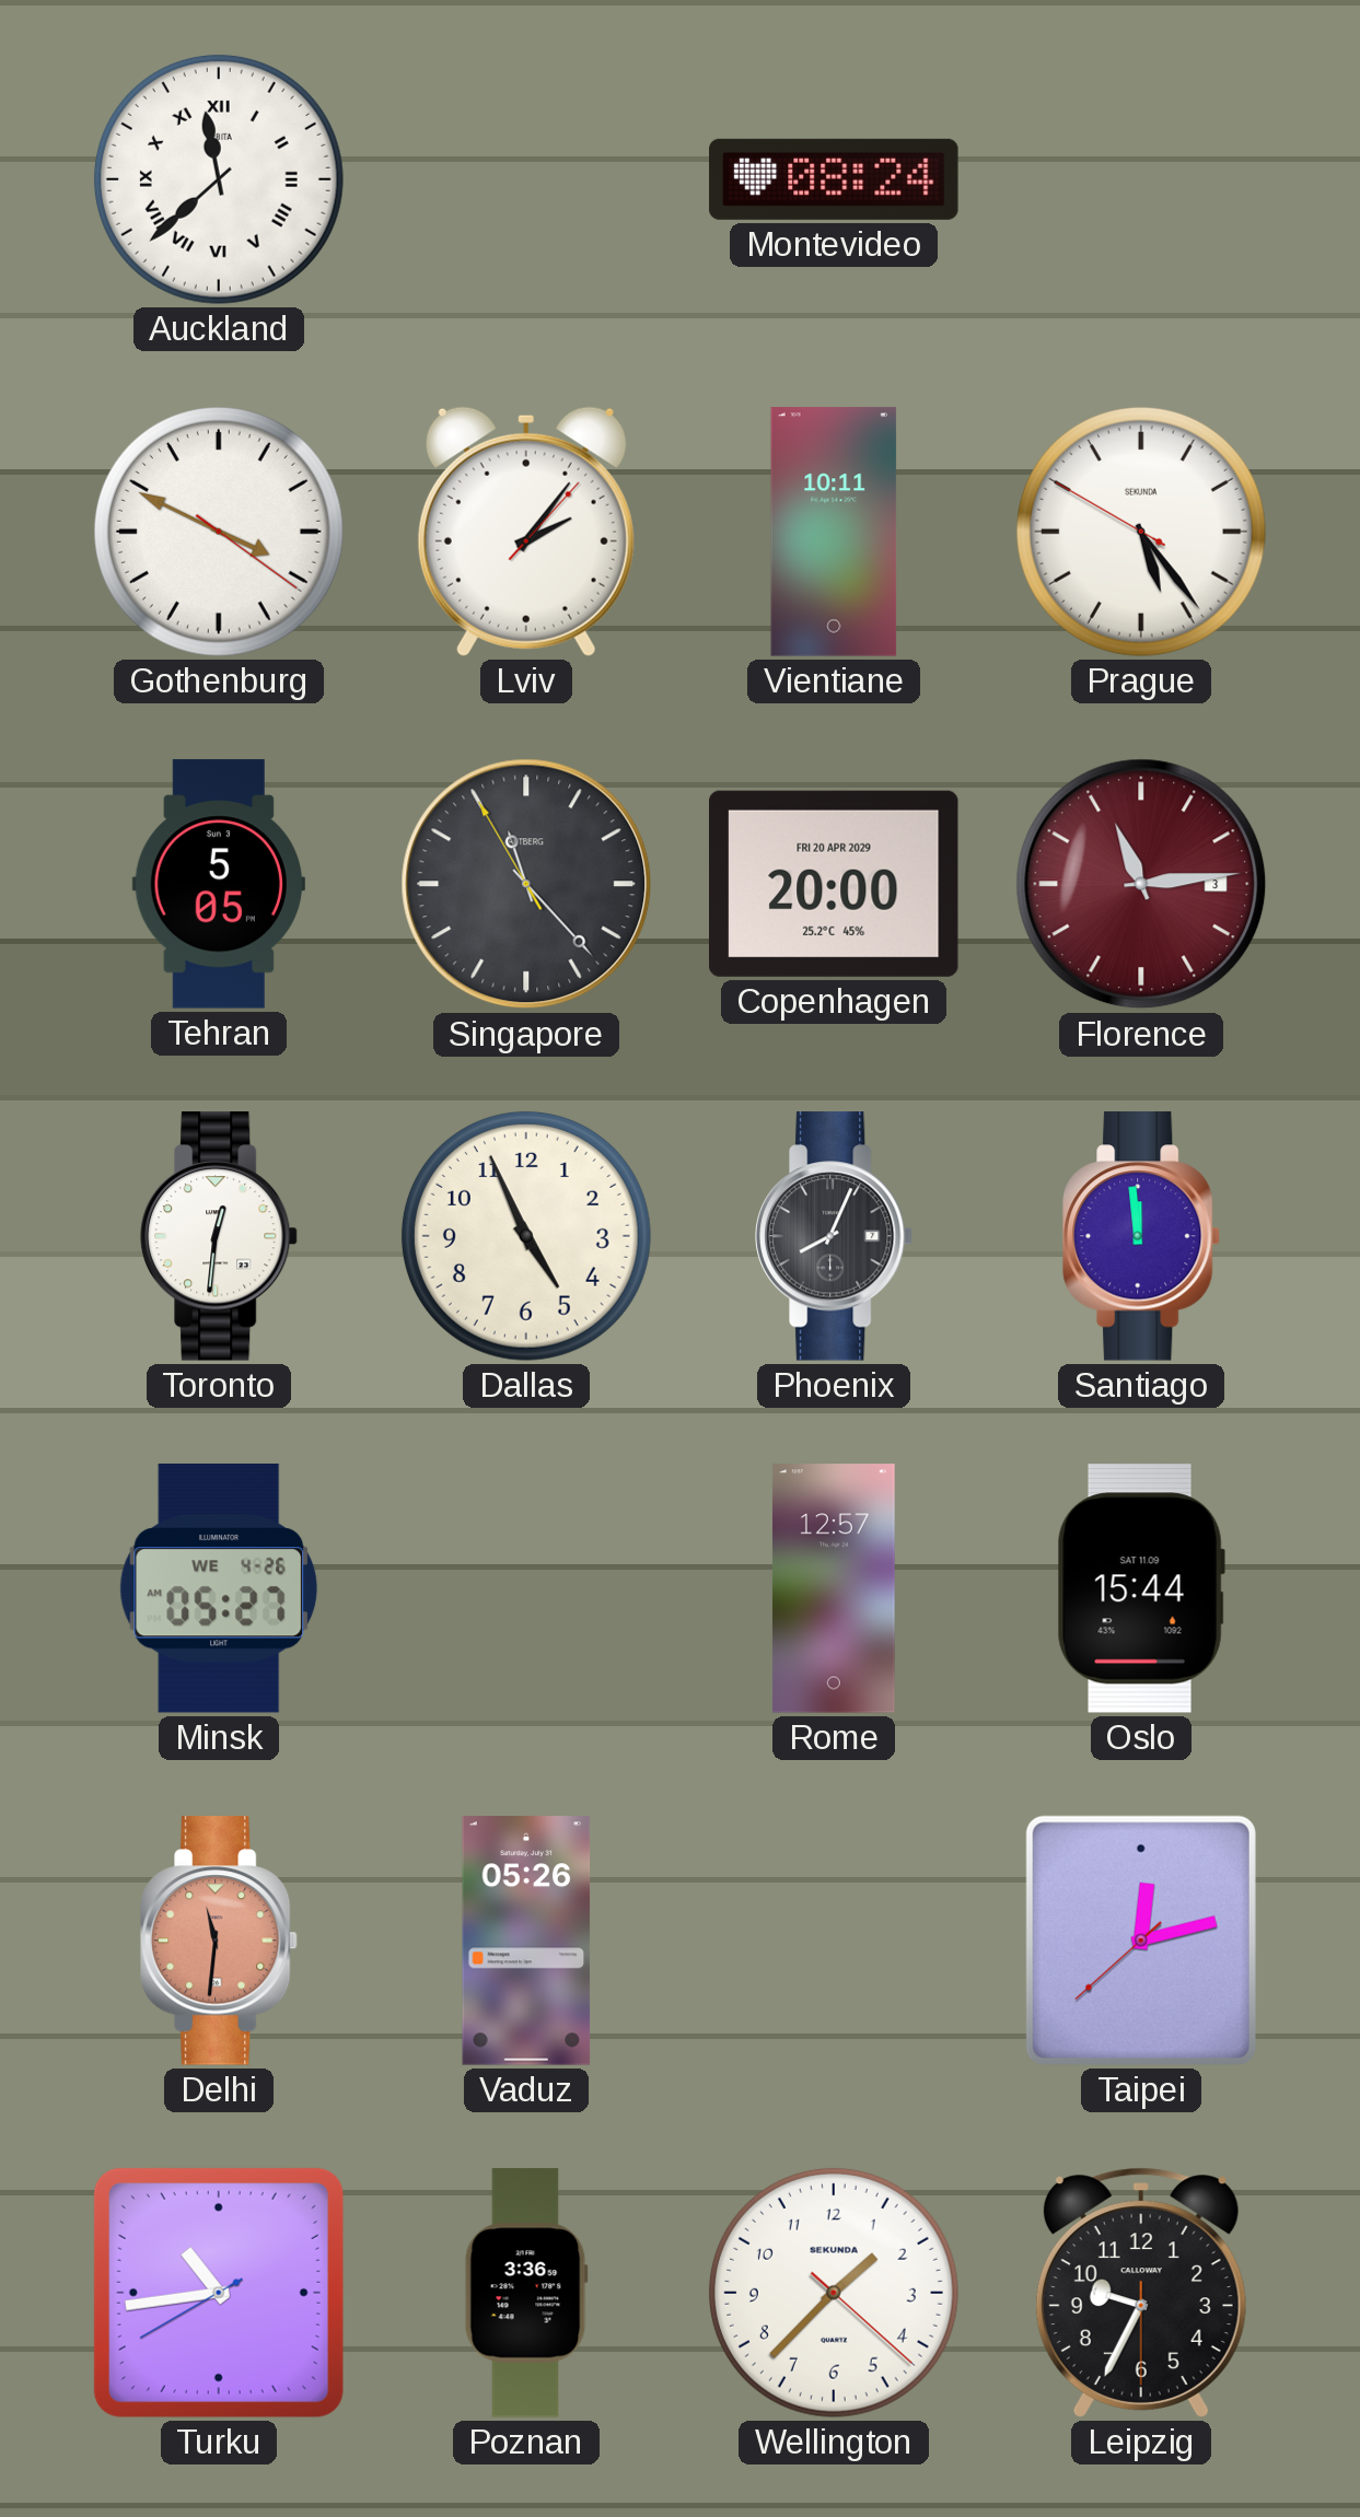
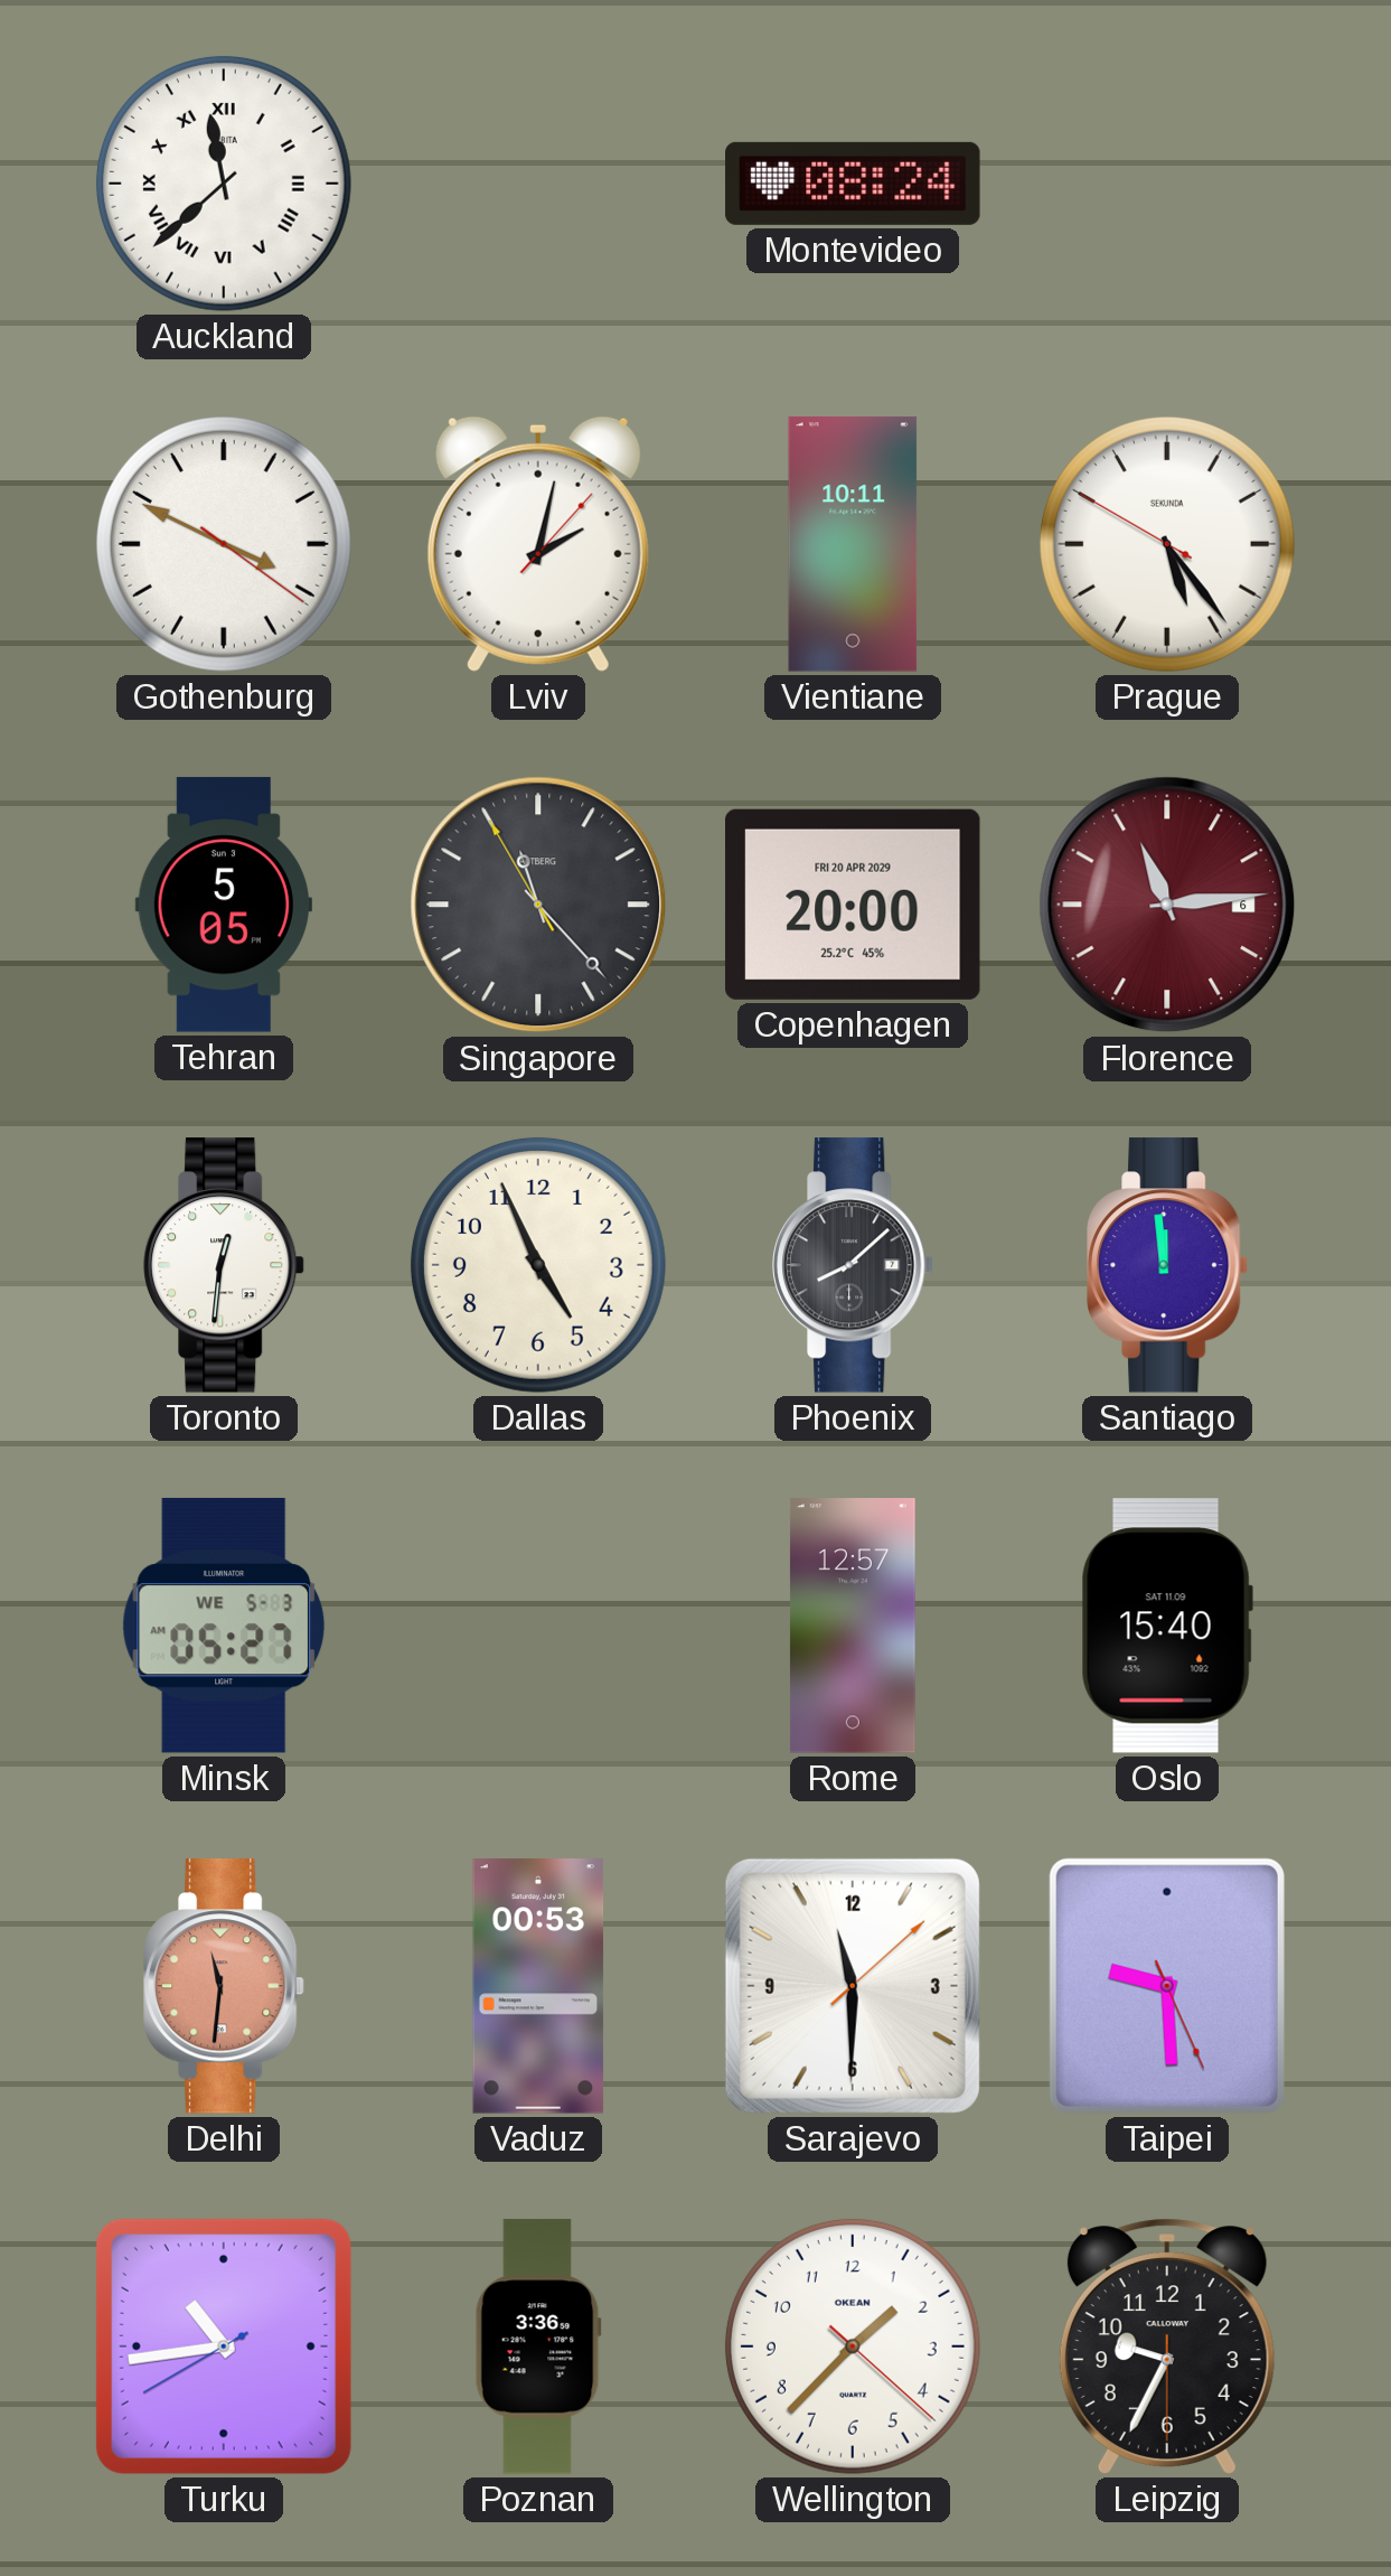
Lviv: 2:06 -> 2:02
Florence date: 3 -> 6
Phoenix: 8:04 -> 8:08
Minsk date: WE 4-26 -> WE 5-3
Oslo: 15:44 -> 15:40
Vaduz: 05:26 -> 00:53
Sarajevo: none -> 11:30
Taipei: 12:12 -> 9:29
Wellington brand: SEKUNDA -> OKEAN
